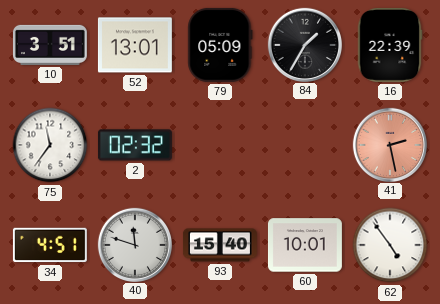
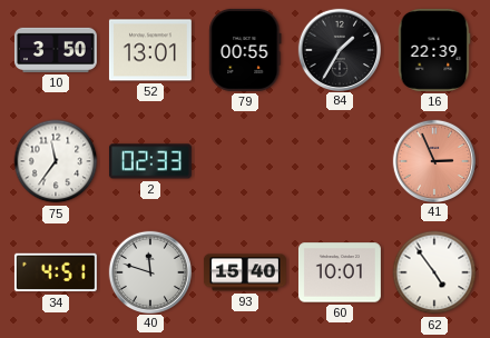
10: 3:51 -> 3:50
79: 05:09 -> 00:55
2: 02:32 -> 02:33
41: 2:28 -> 2:56
